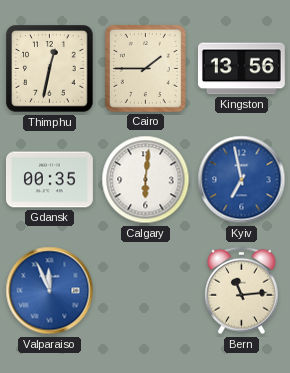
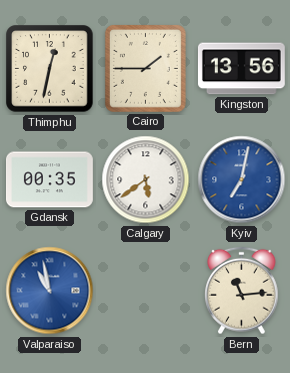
Calgary: 6:01 -> 5:39
Kyiv: 6:58 -> 7:02
Valparaiso: 11:56 -> 10:58
